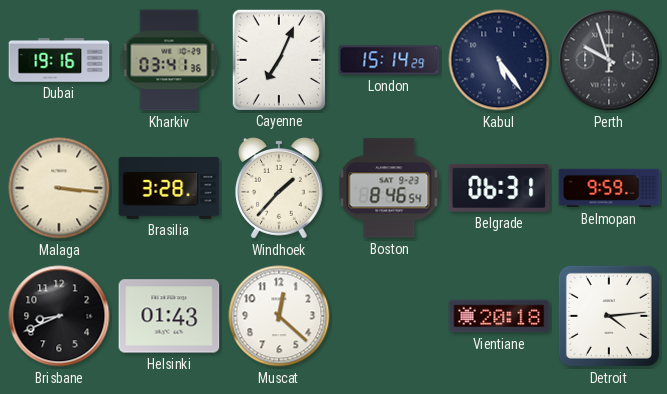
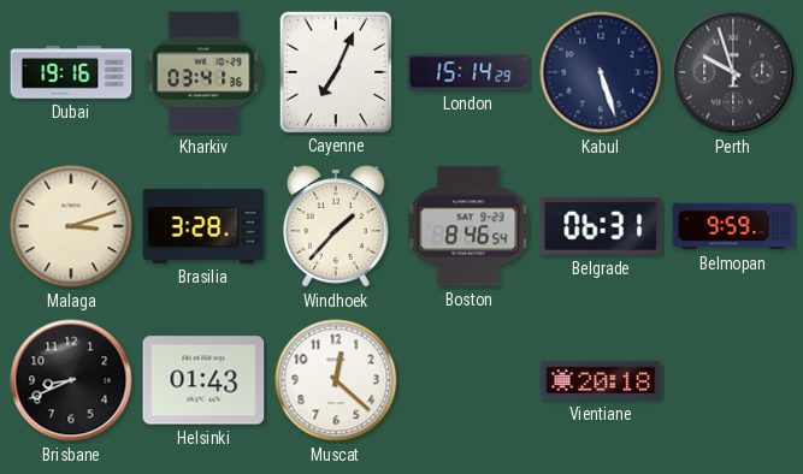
Kabul: 5:24 -> 5:27
Malaga: 3:16 -> 3:12
Detroit: 4:14 -> none
